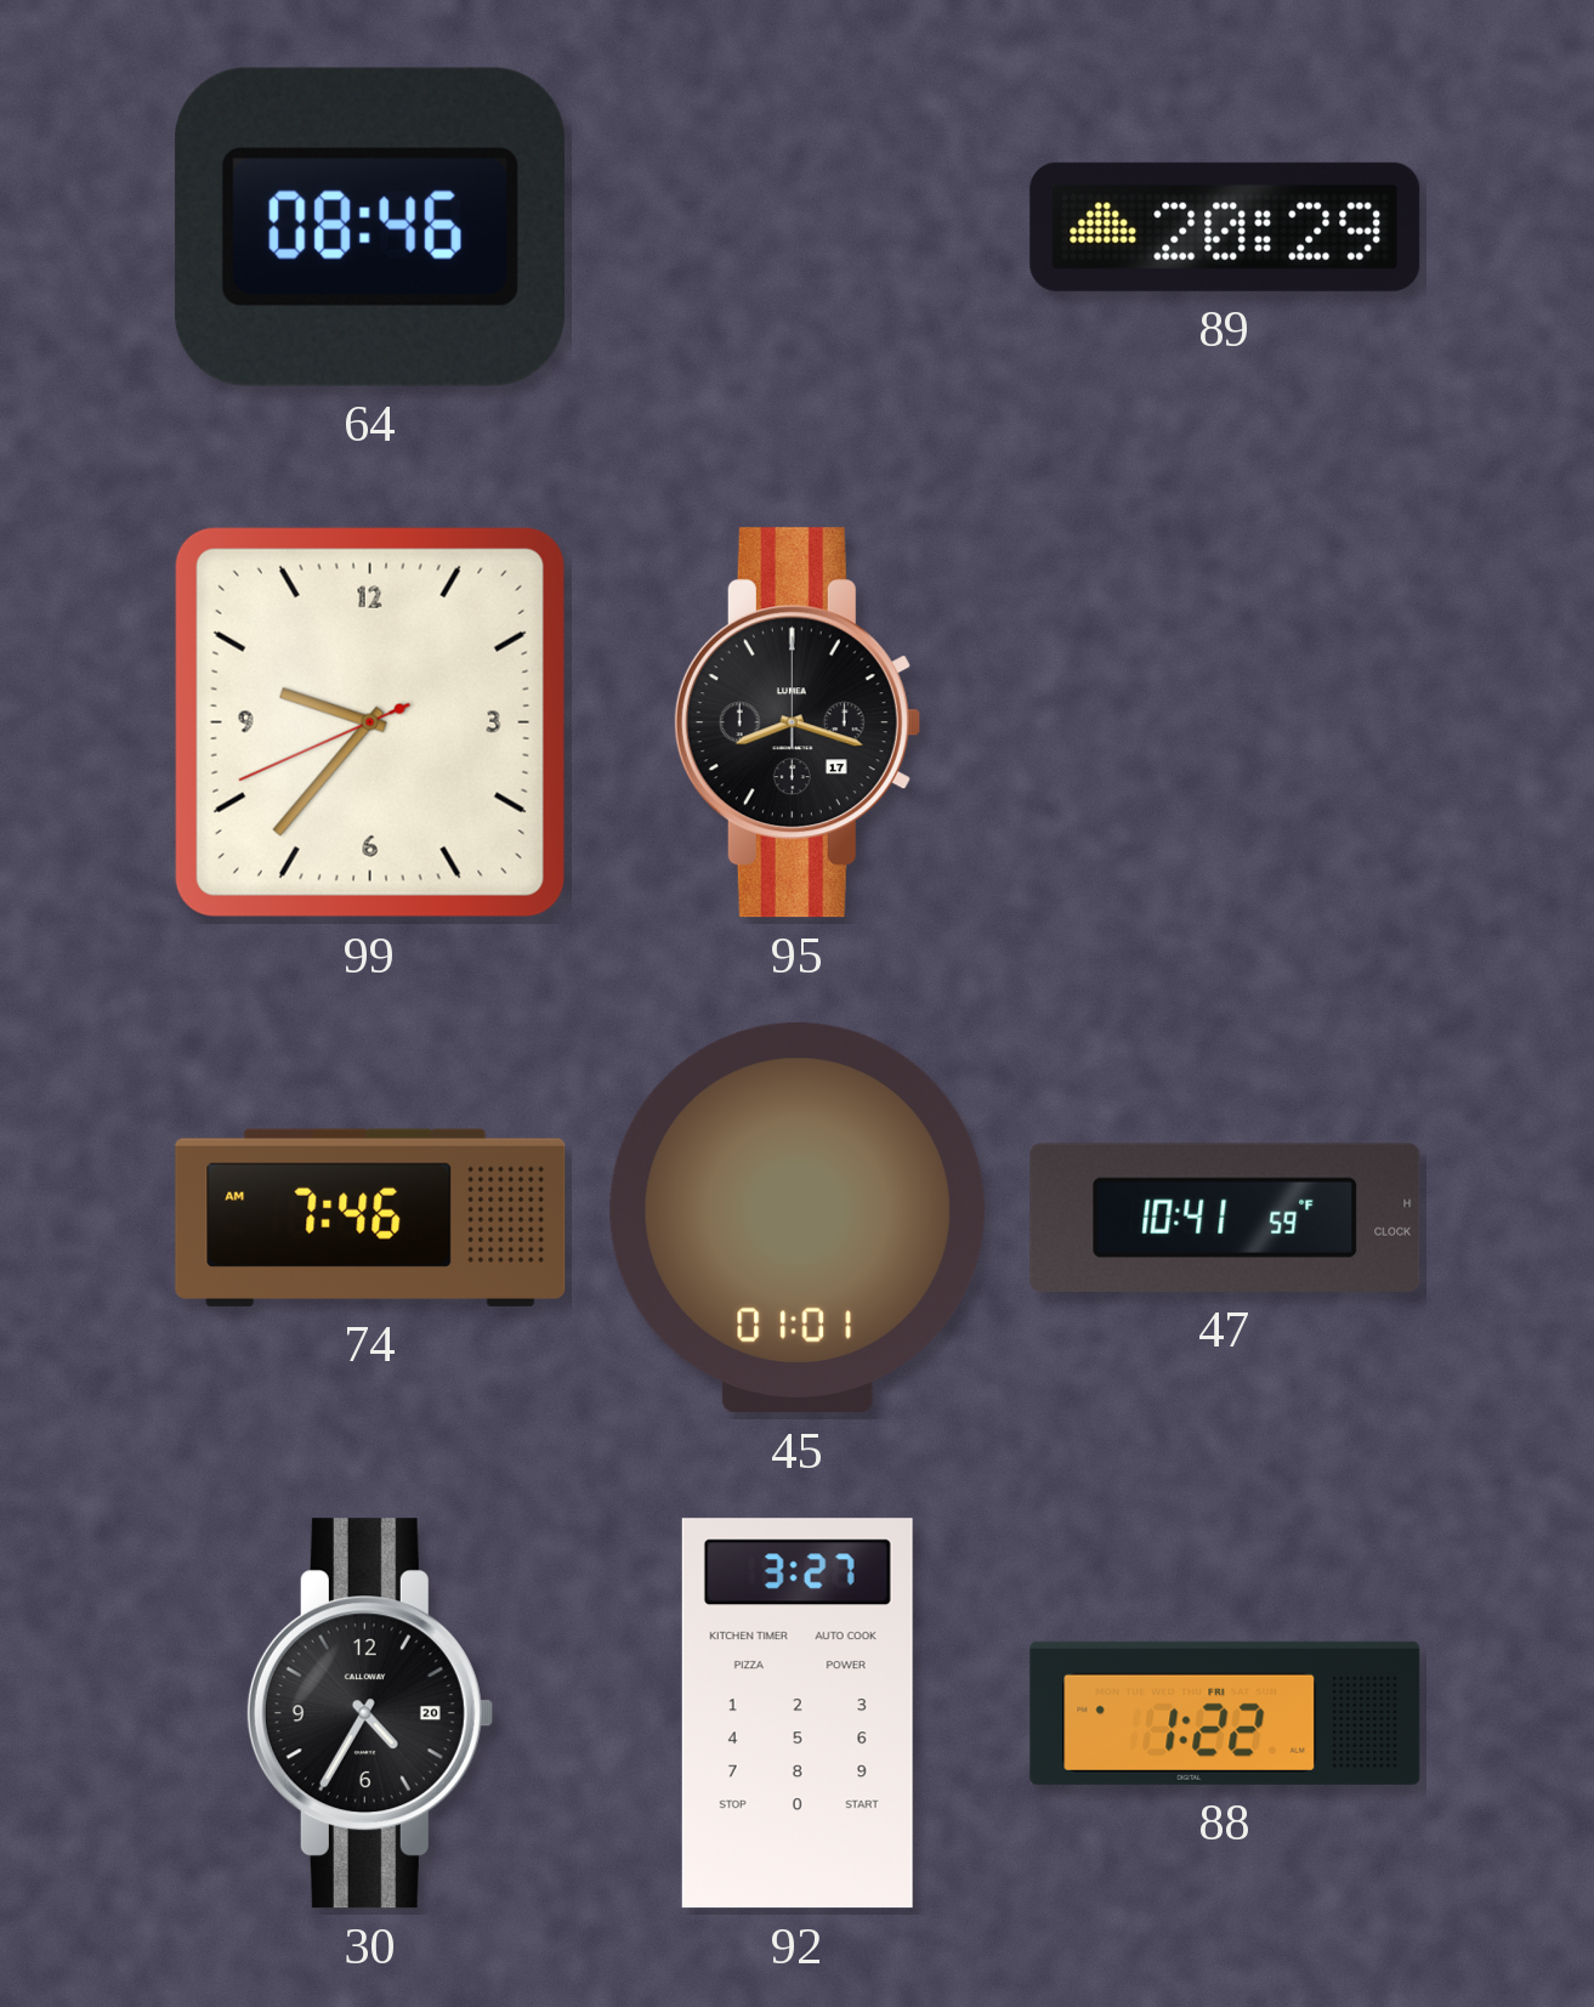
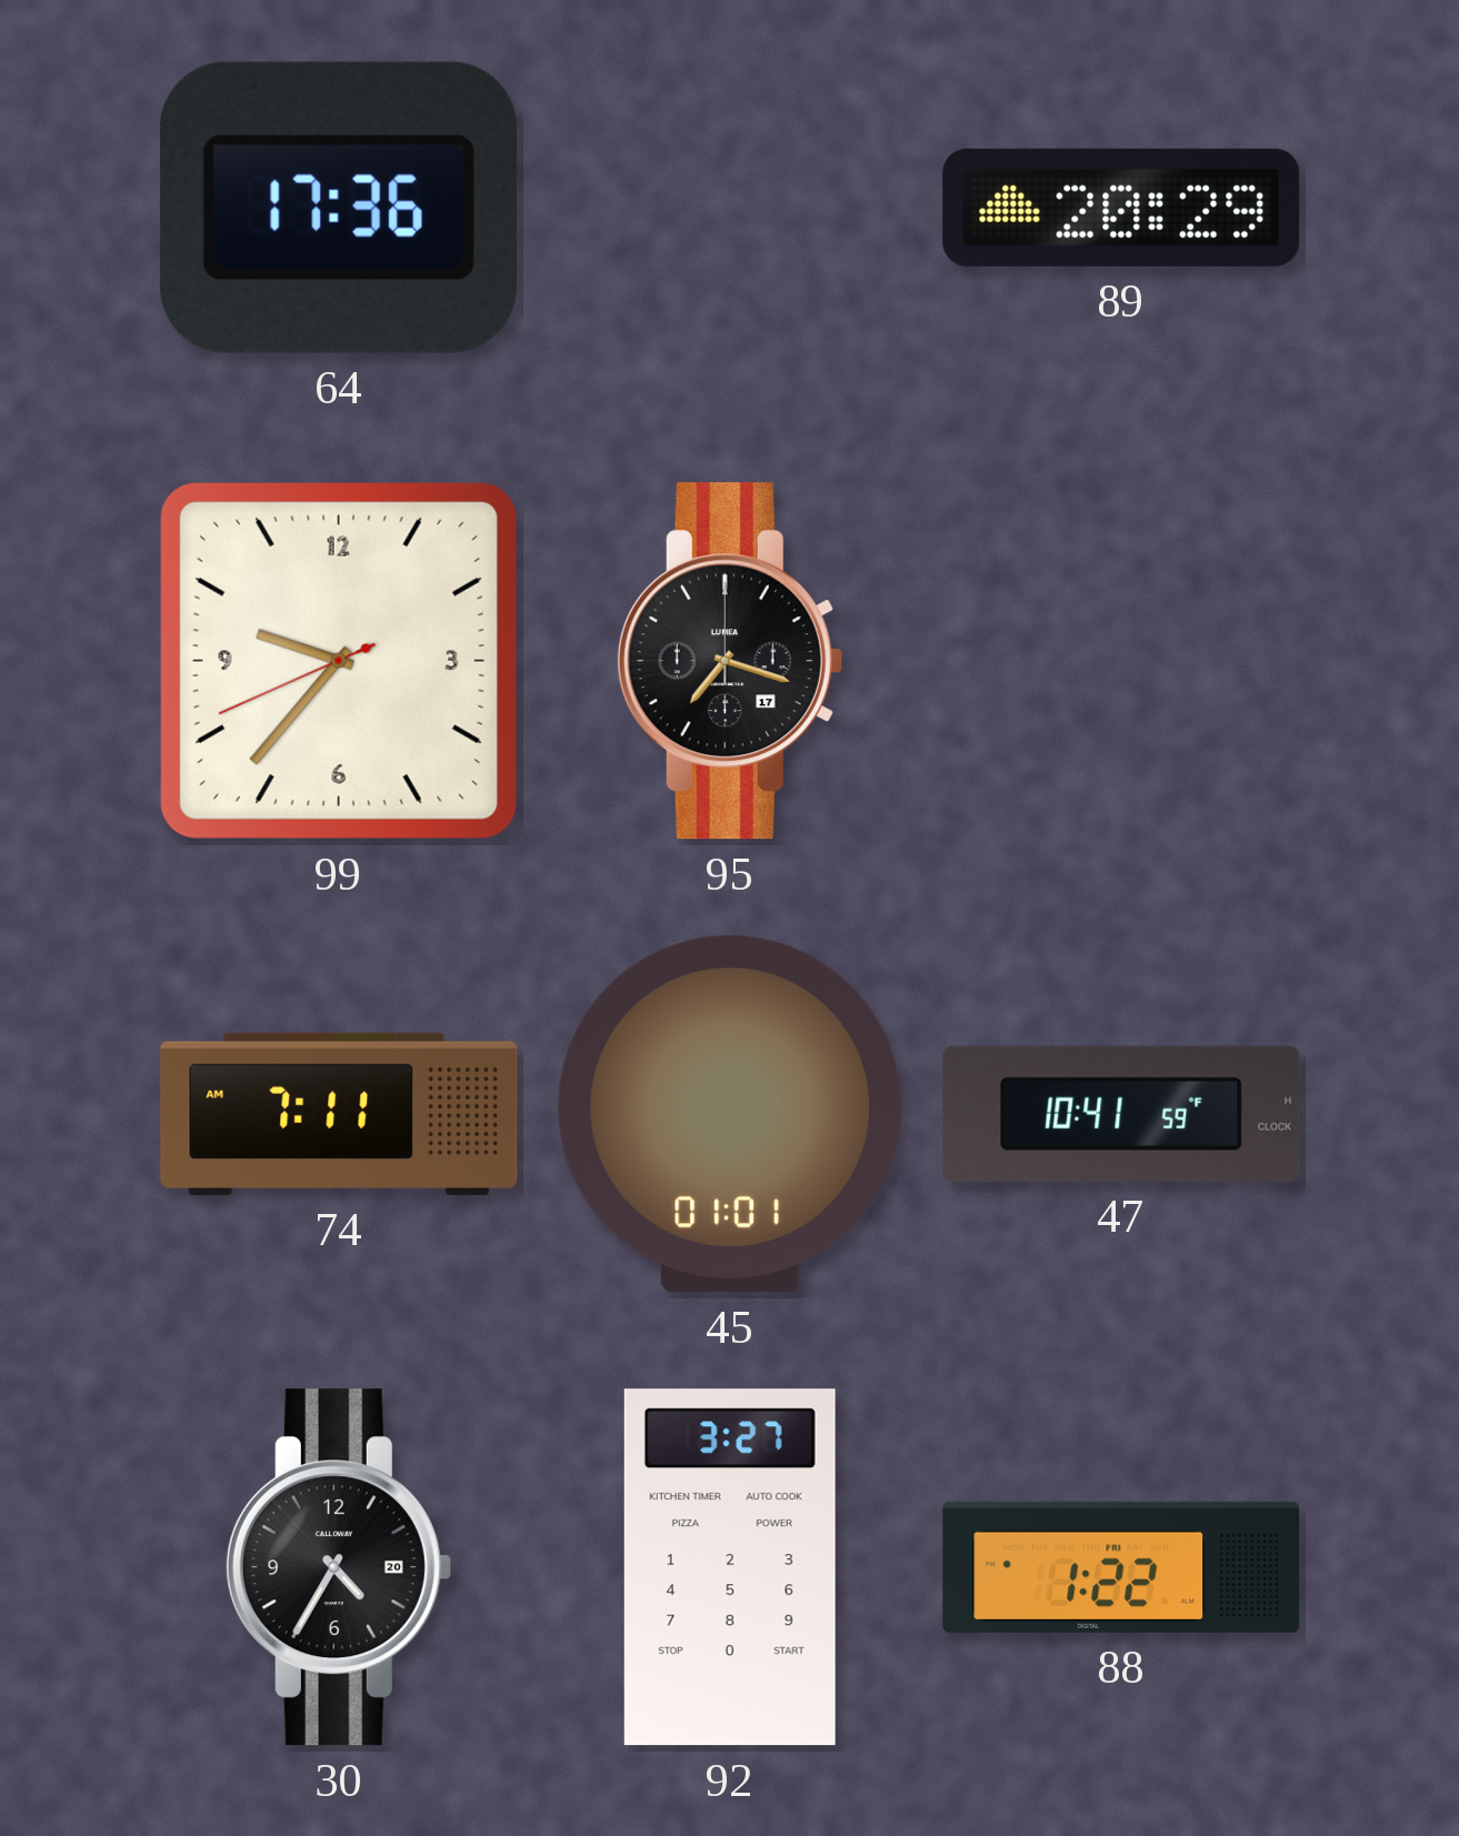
64: 08:46 -> 17:36
95: 8:18 -> 7:18
74: 7:46 -> 7:11
